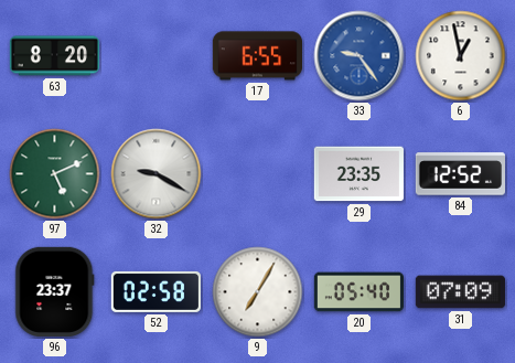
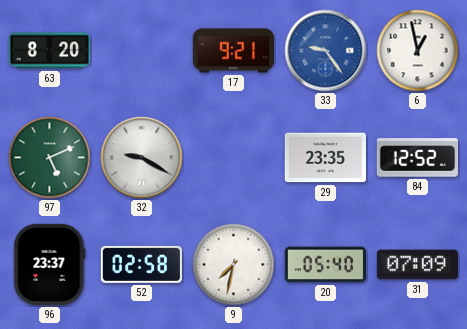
17: 6:55 -> 9:21
9: 7:05 -> 7:32
